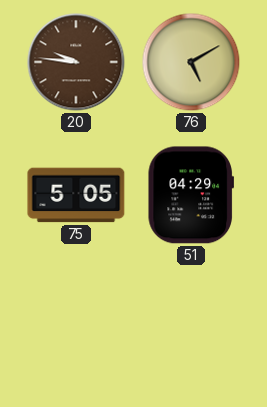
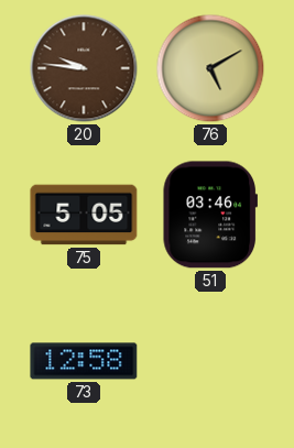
51: 04:29 -> 03:46
73: none -> 12:58
